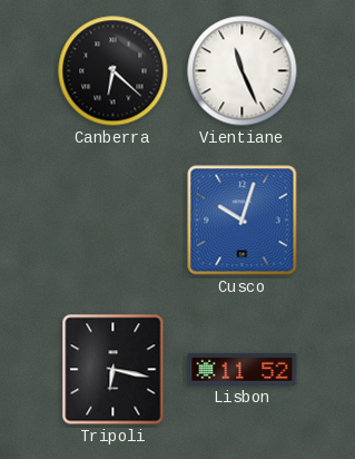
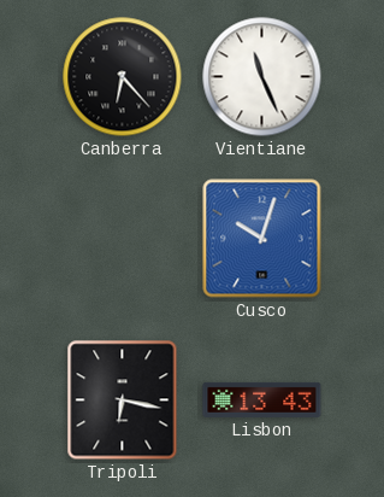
Canberra: 6:22 -> 6:23
Lisbon: 11:52 -> 13:43
